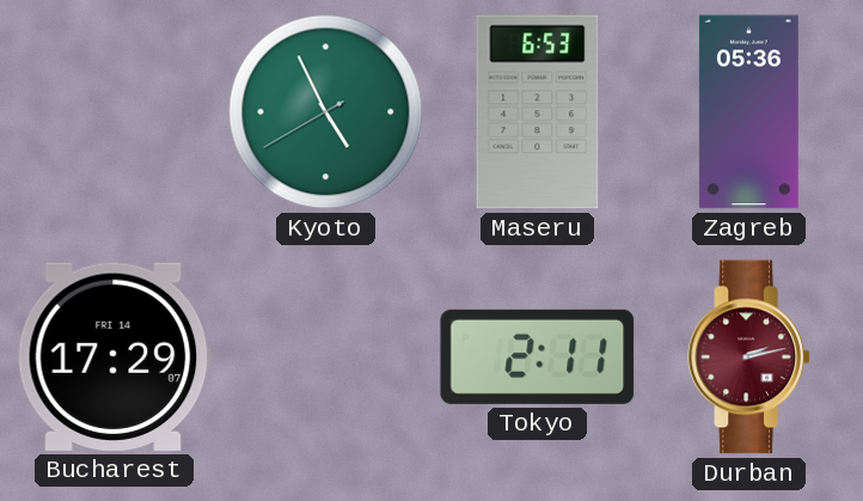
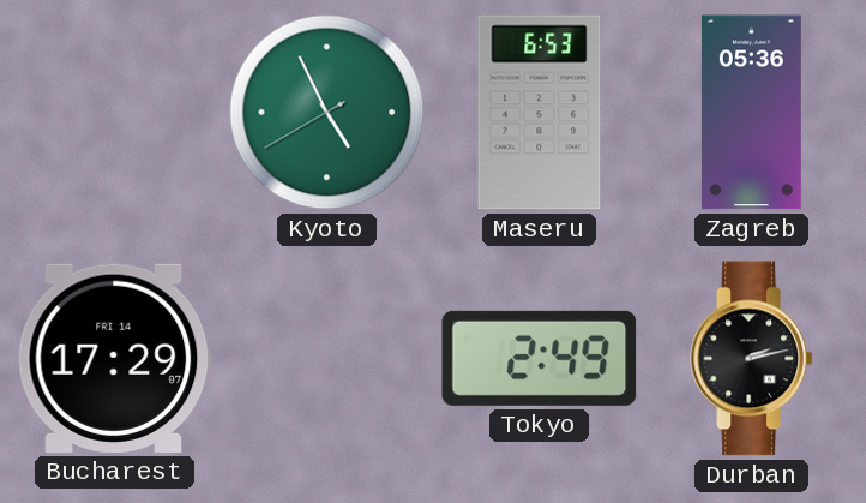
Tokyo: 2:11 -> 2:49
Durban dial: burgundy -> black
